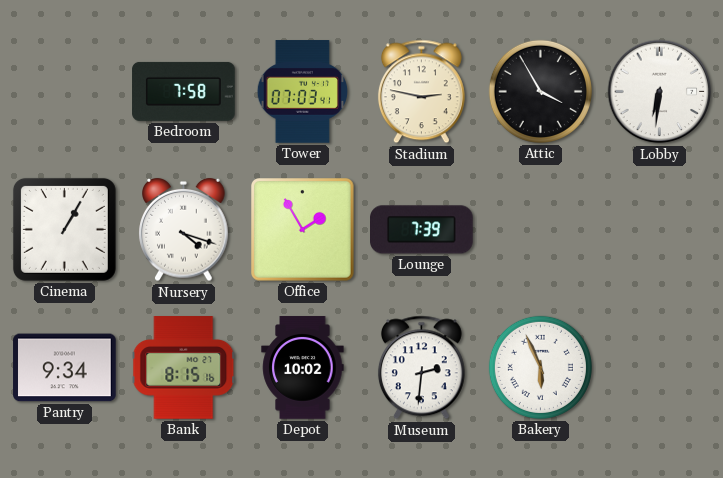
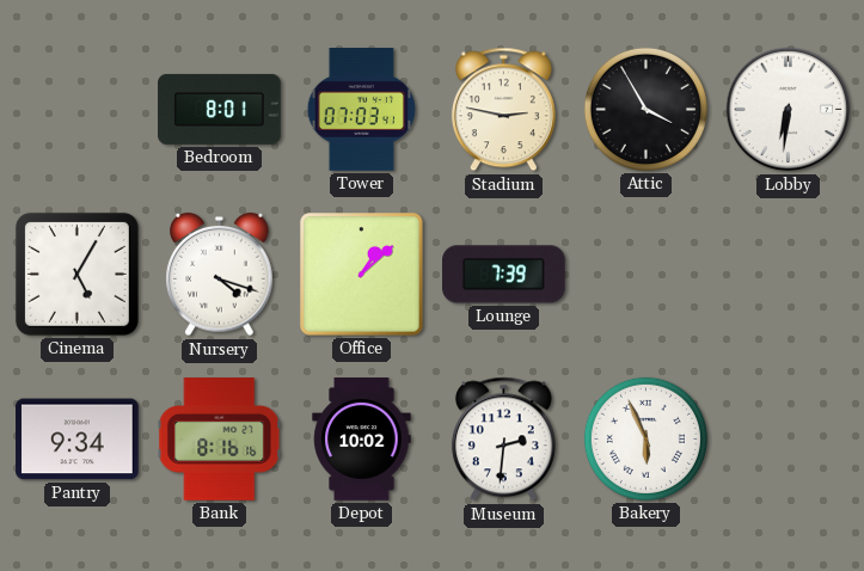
Bedroom: 7:58 -> 8:01
Cinema: 1:05 -> 5:05
Office: 1:55 -> 1:08
Bank: 8:15 -> 8:16
